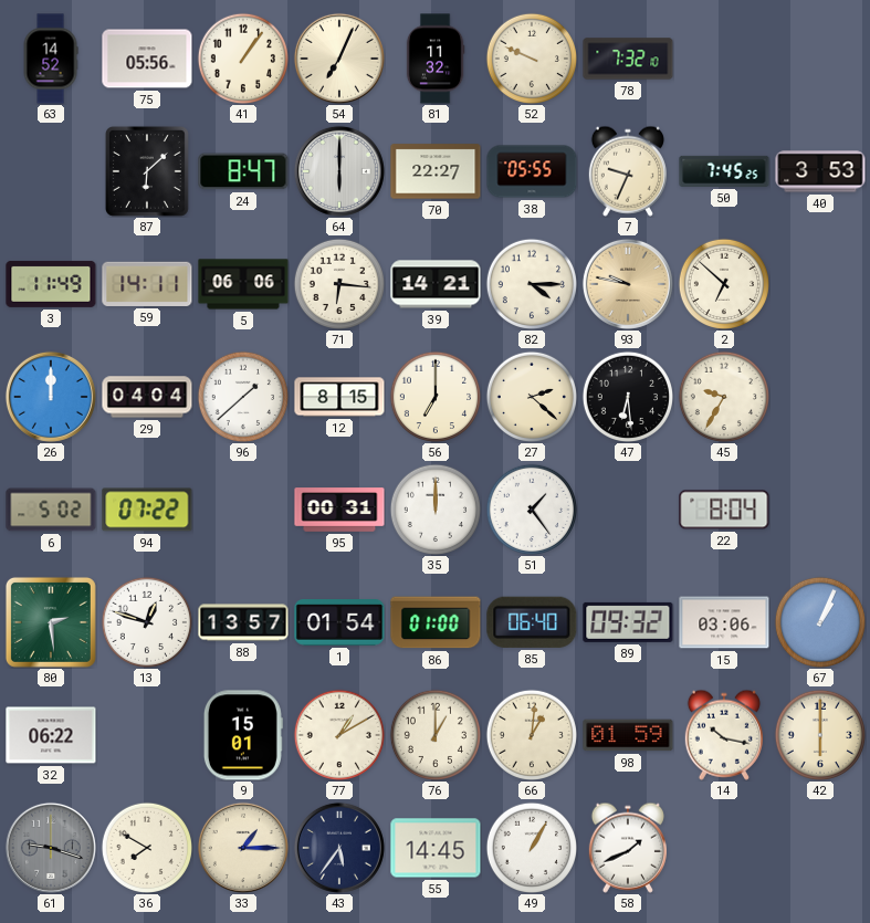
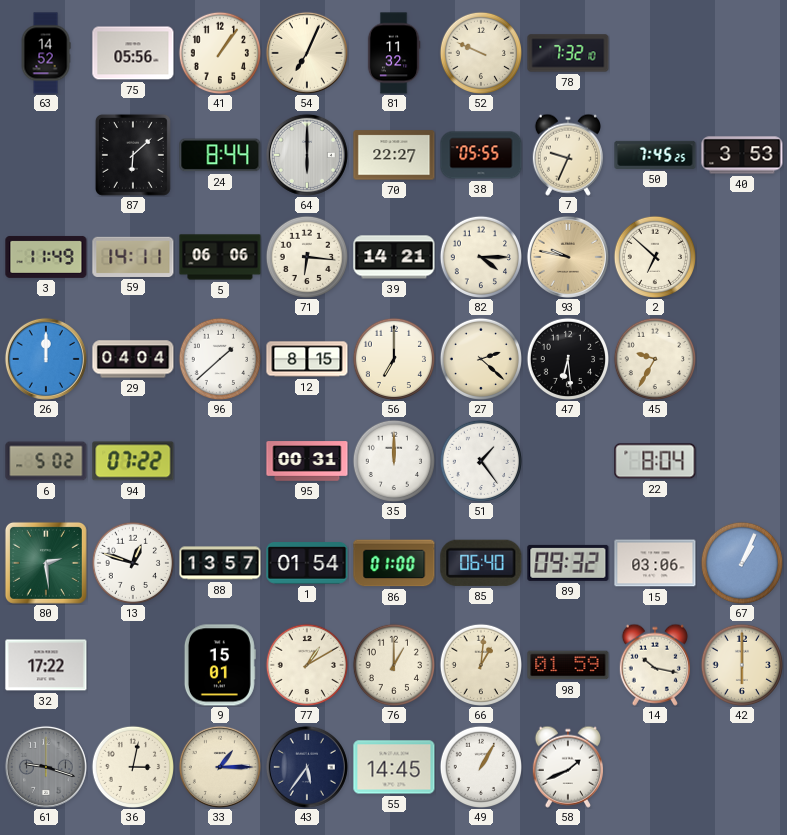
24: 8:47 -> 8:44
32: 06:22 -> 17:22
36: 7:50 -> 3:02
